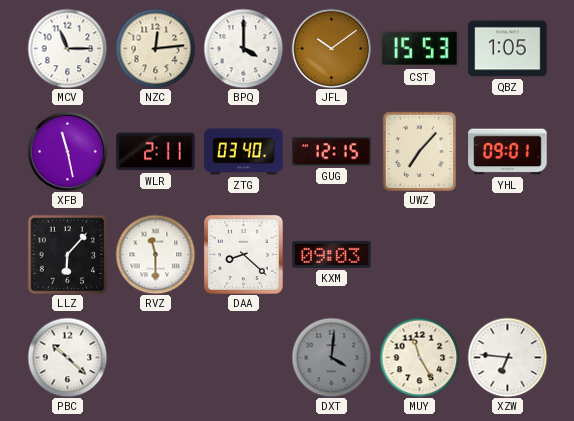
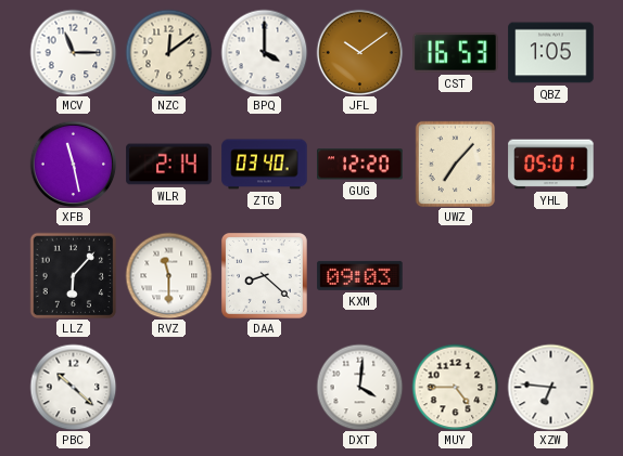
NZC: 12:14 -> 12:09
CST: 15:53 -> 16:53
WLR: 2:11 -> 2:14
GUG: 12:15 -> 12:20
YHL: 09:01 -> 05:01
DXT dial: grey -> white
MUY: 11:25 -> 4:45
